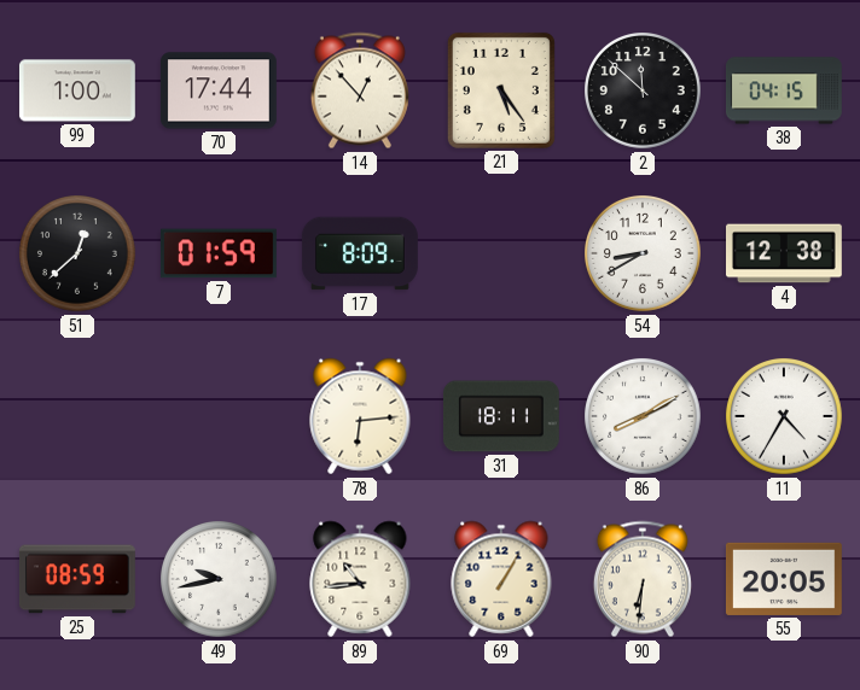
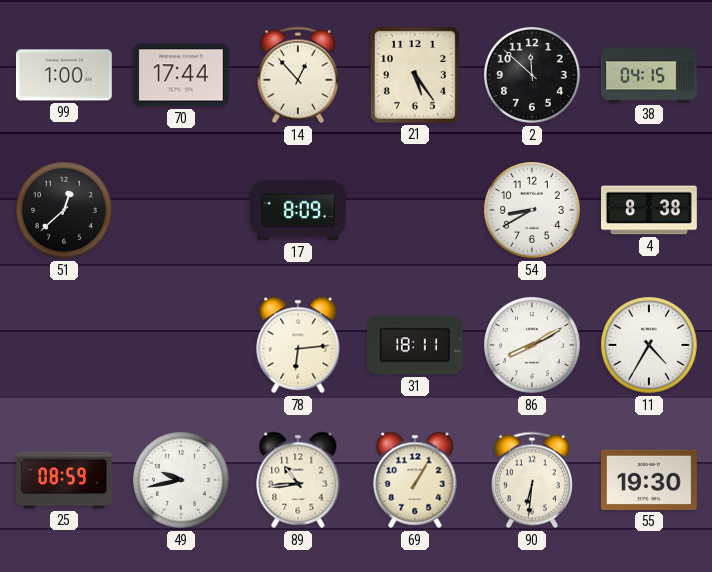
7: 01:59 -> none
4: 12:38 -> 8:38
55: 20:05 -> 19:30
